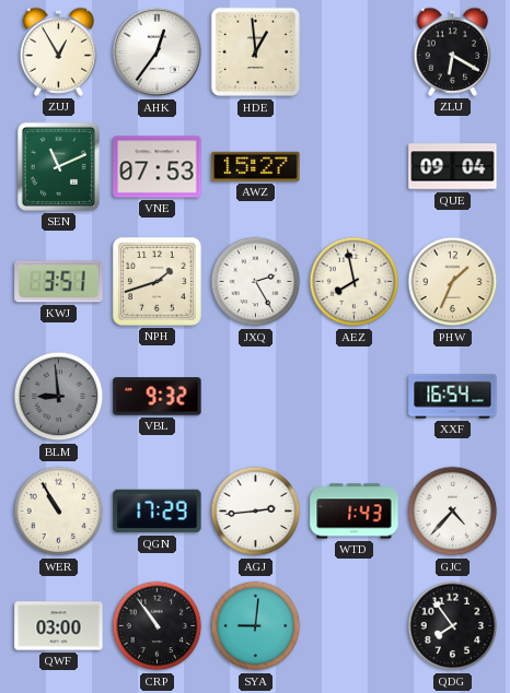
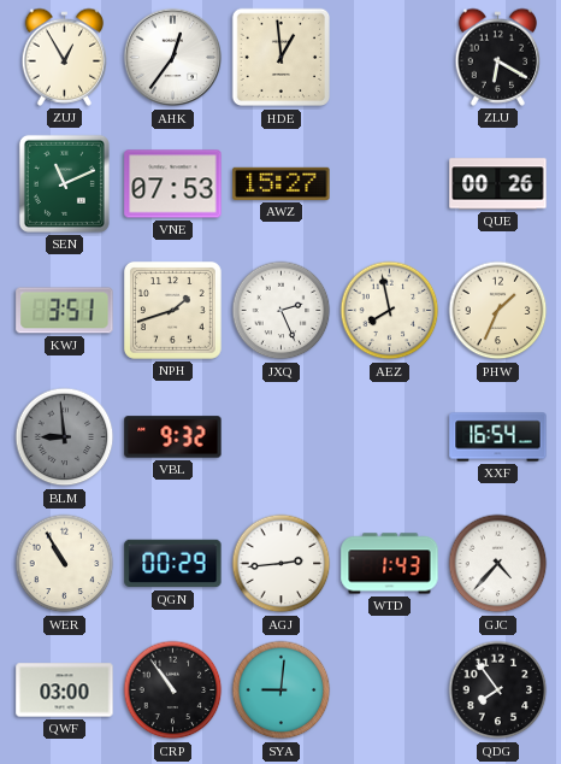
QUE: 09:04 -> 00:26
JXQ: 2:25 -> 2:26
QGN: 17:29 -> 00:29
